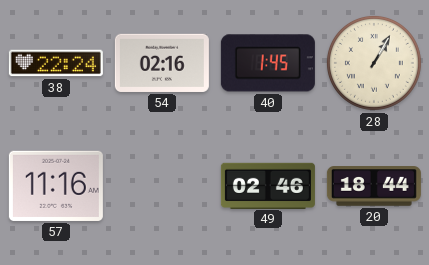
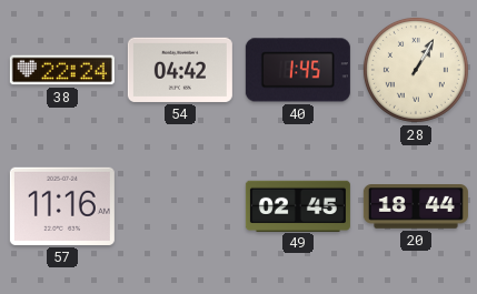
54: 02:16 -> 04:42
49: 02:46 -> 02:45
